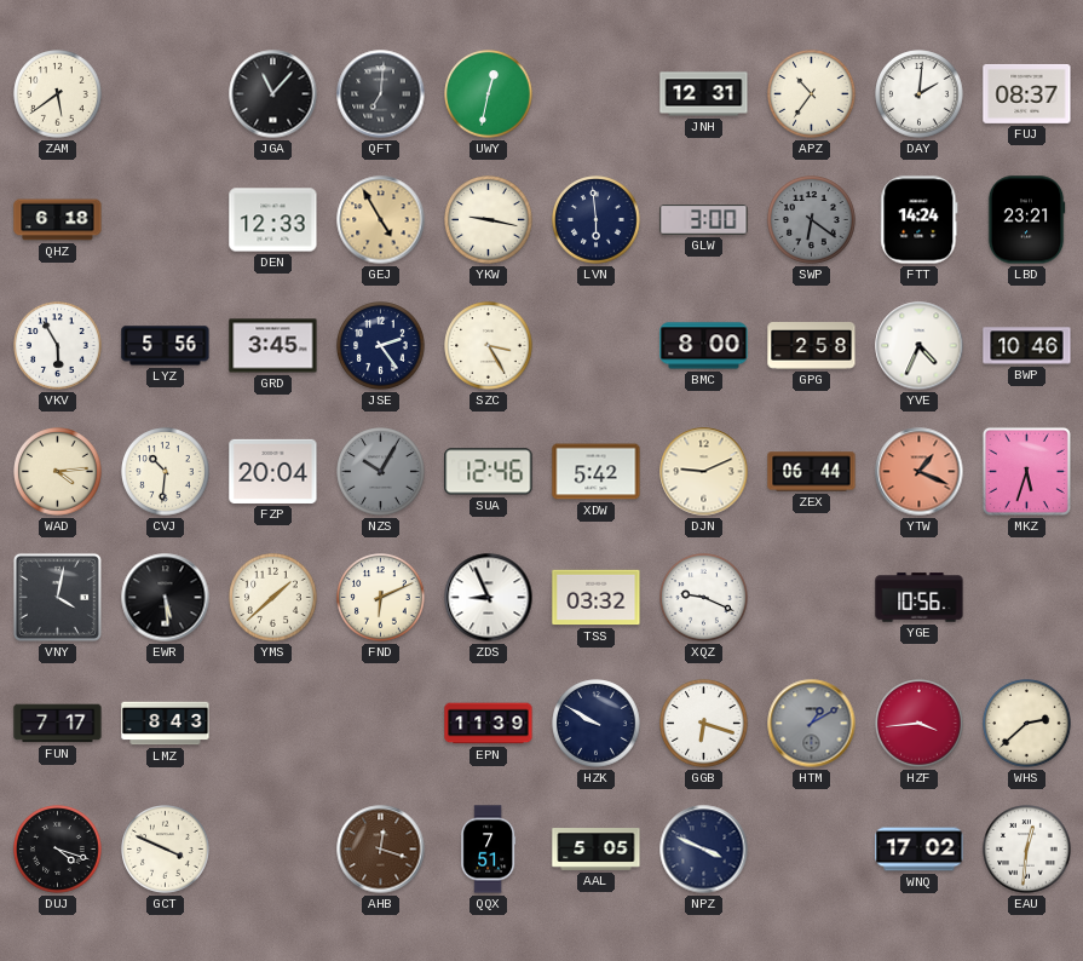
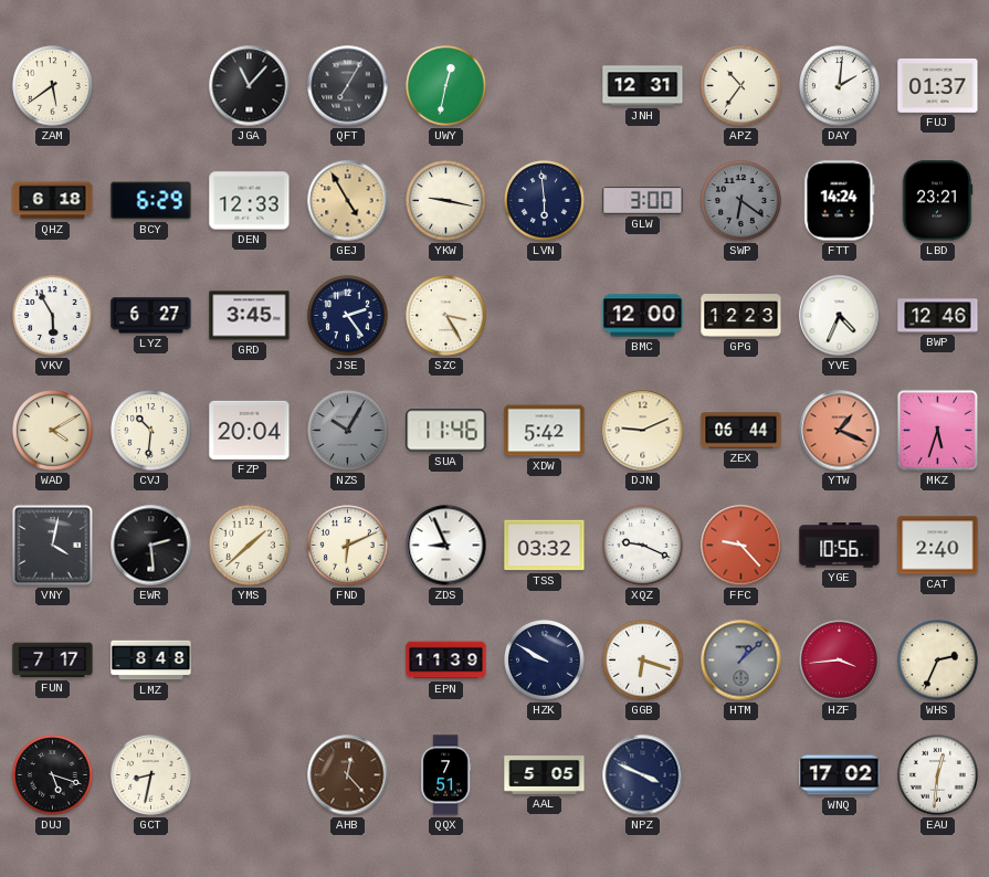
QFT: 7:01 -> 7:05
FUJ: 08:37 -> 01:37
BCY: none -> 6:29
LYZ: 5:56 -> 6:27
BMC: 8:00 -> 12:00
GPG: 2:58 -> 12:23
BWP: 10:46 -> 12:46
WAD: 4:14 -> 4:10
SUA: 12:46 -> 11:46
EWR: 5:29 -> 2:29
FFC: none -> 9:23
CAT: none -> 2:40
LMZ: 8:43 -> 8:48
HTM: 1:10 -> 1:08
WHS: 2:38 -> 2:34
DUJ: 4:18 -> 5:18
GCT: 3:49 -> 8:32
AHB: 12:18 -> 12:23
